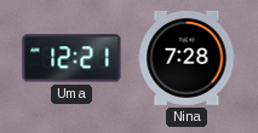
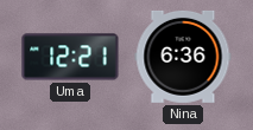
Nina: 7:28 -> 6:36
